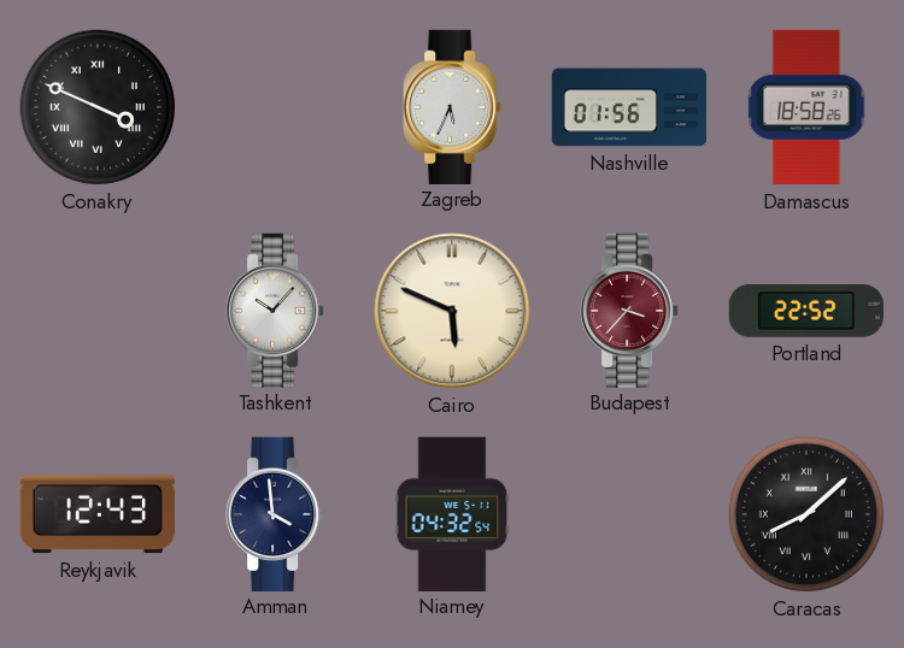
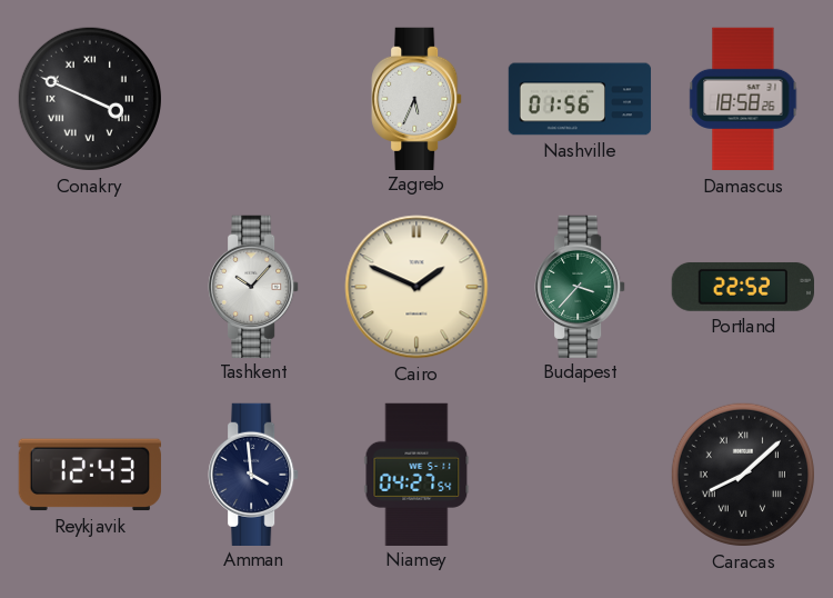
Cairo: 5:49 -> 1:49
Budapest dial: burgundy -> green
Niamey: 04:32 -> 04:27
